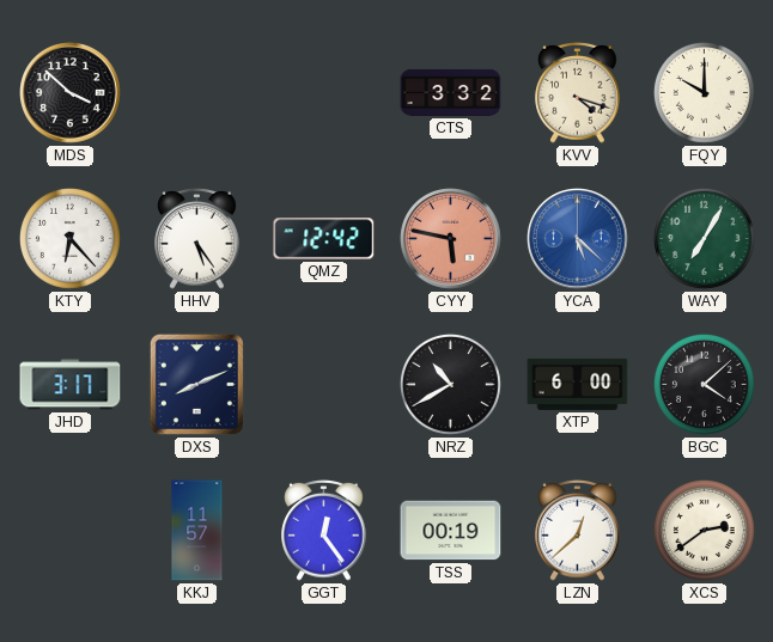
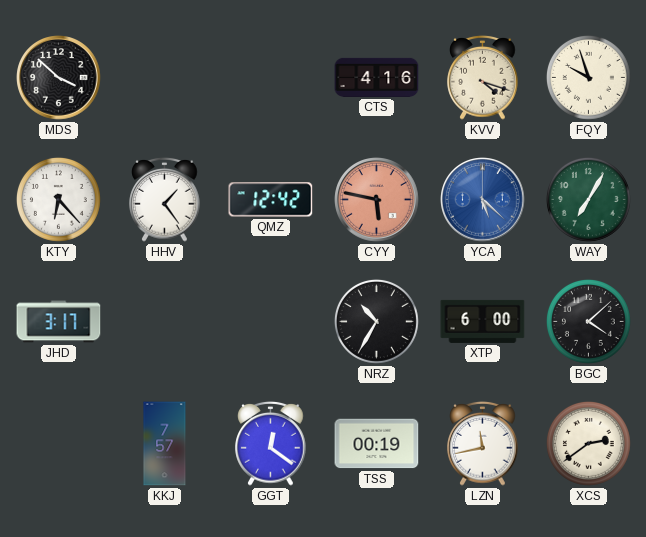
CTS: 3:32 -> 4:16
FQY: 10:00 -> 9:57
HHV: 5:24 -> 1:24
DXS: 8:11 -> none
NRZ: 10:40 -> 10:35
KKJ: 11:57 -> 7:57
GGT: 12:24 -> 12:21
LZN: 12:38 -> 11:43
